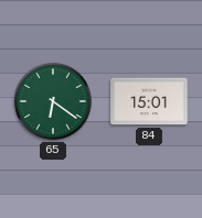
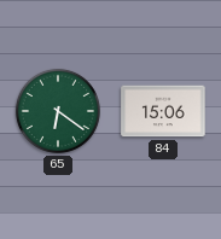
84: 15:01 -> 15:06
